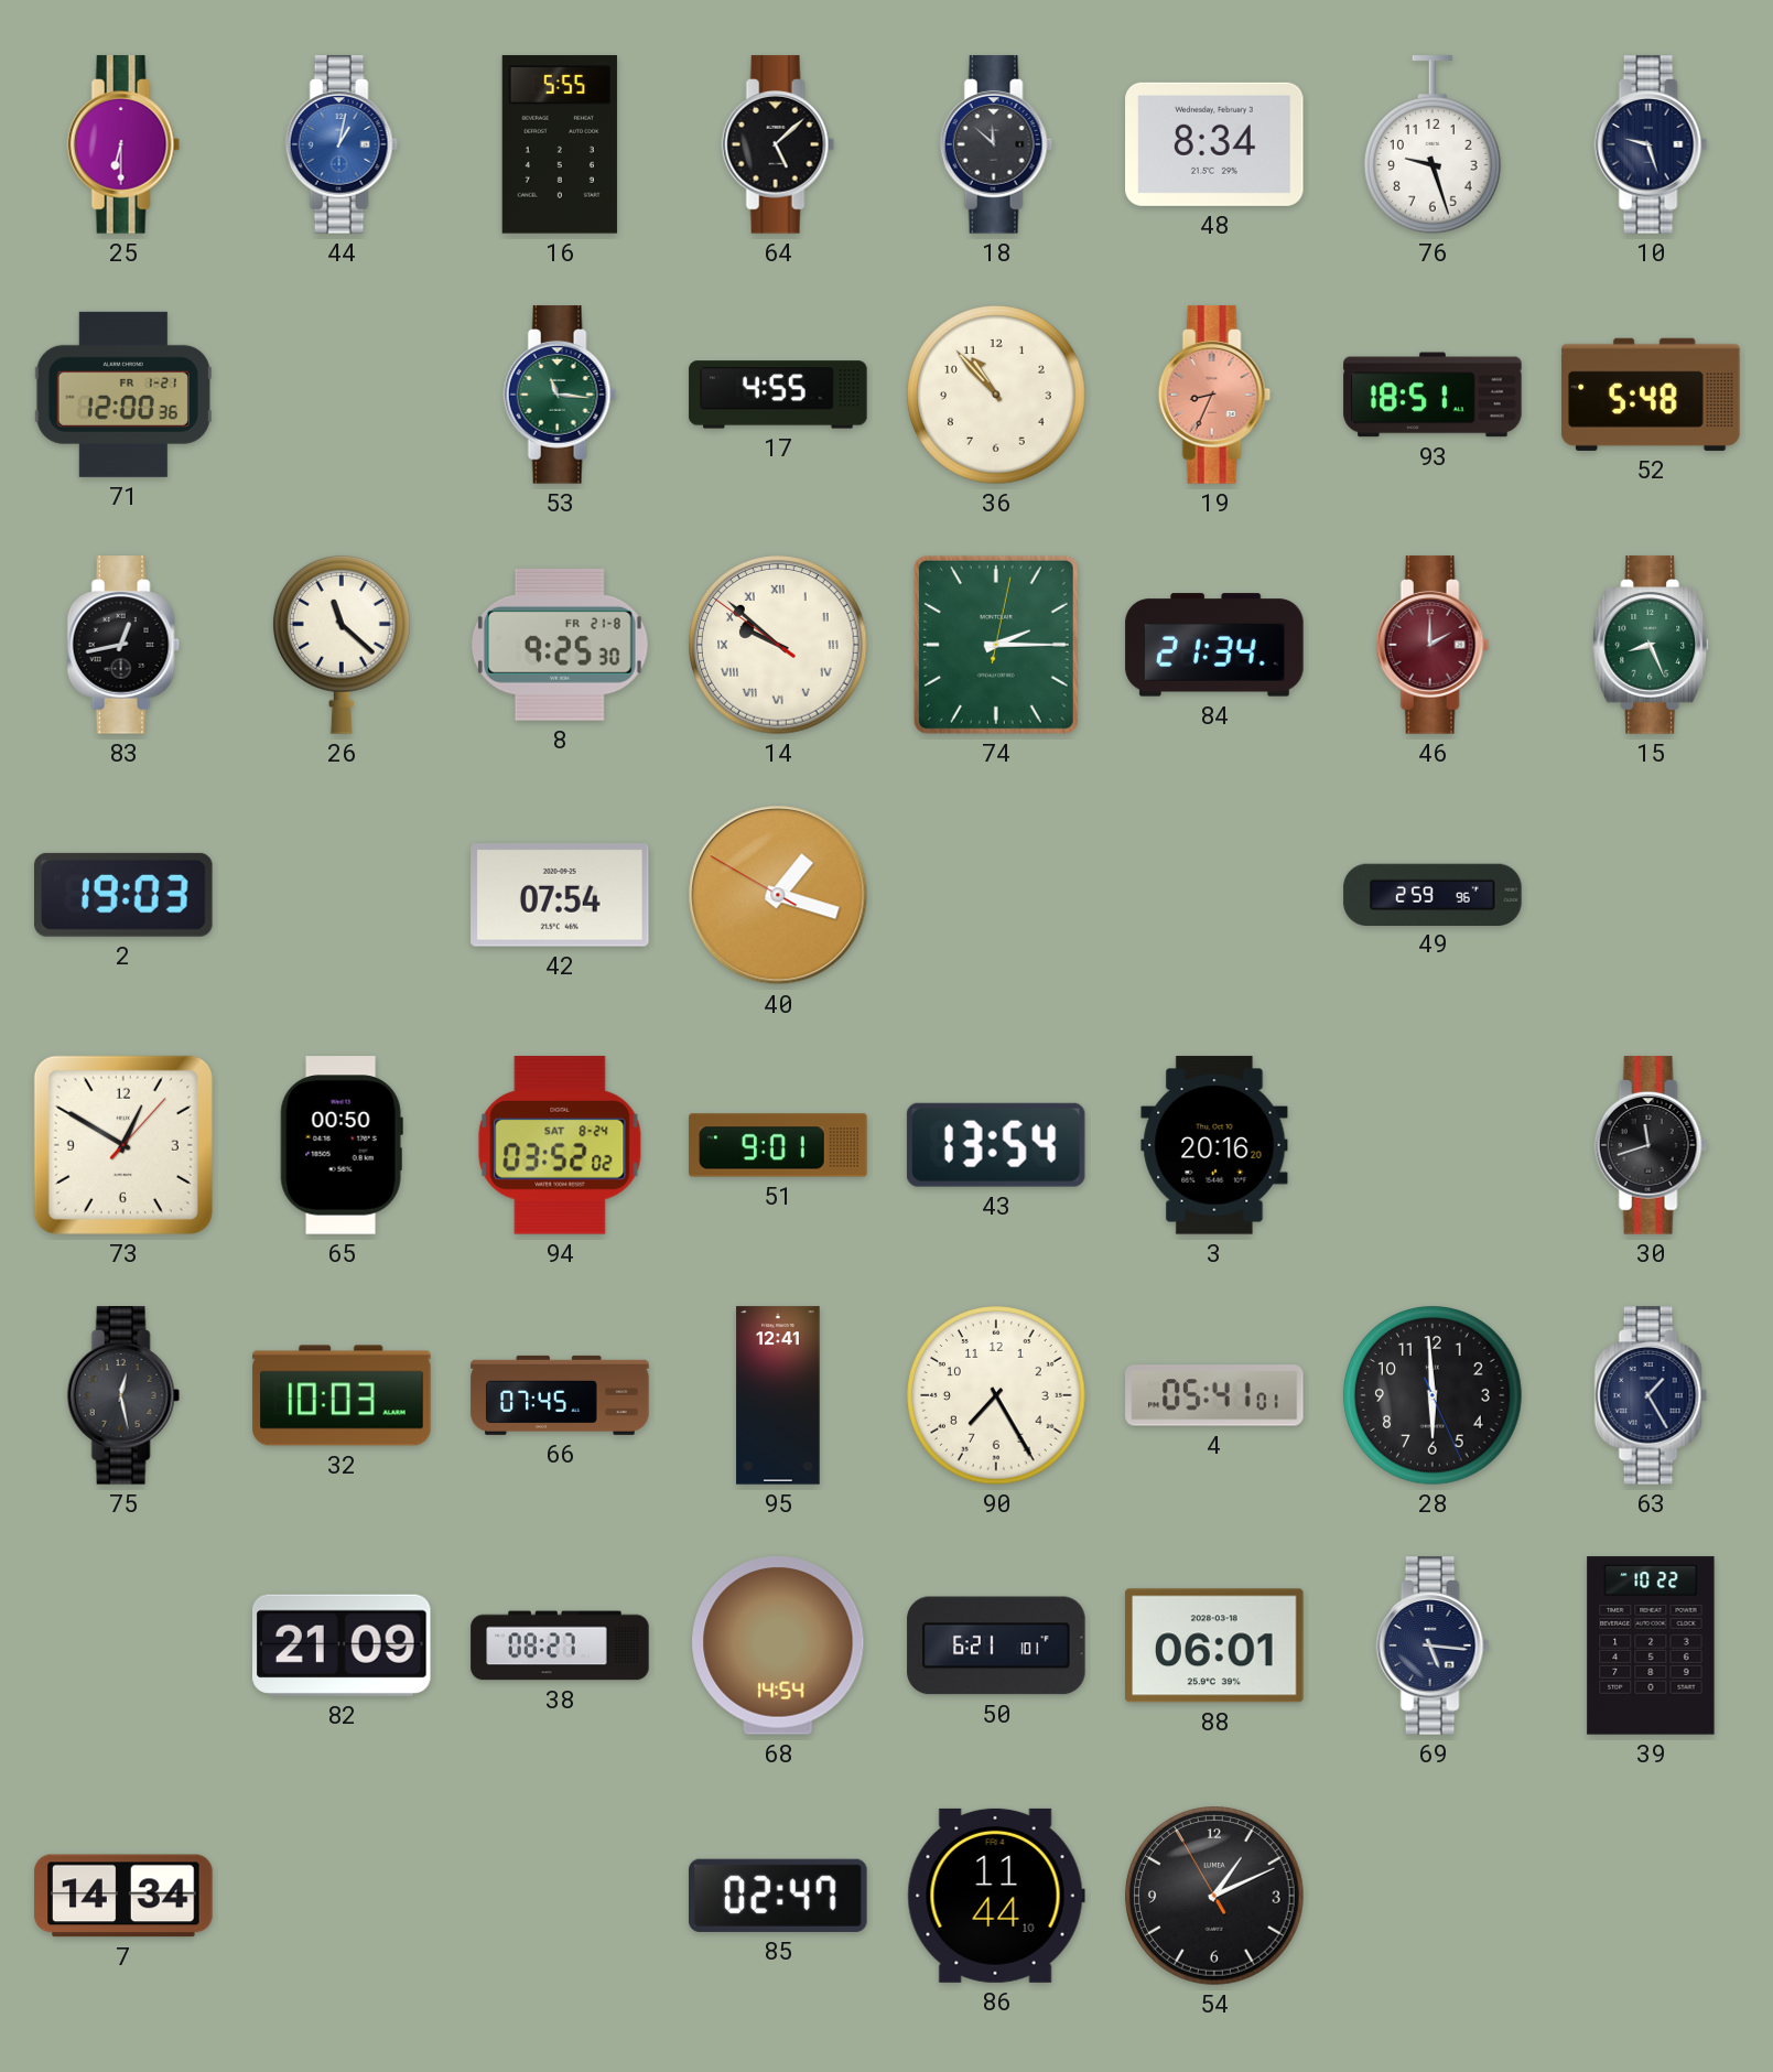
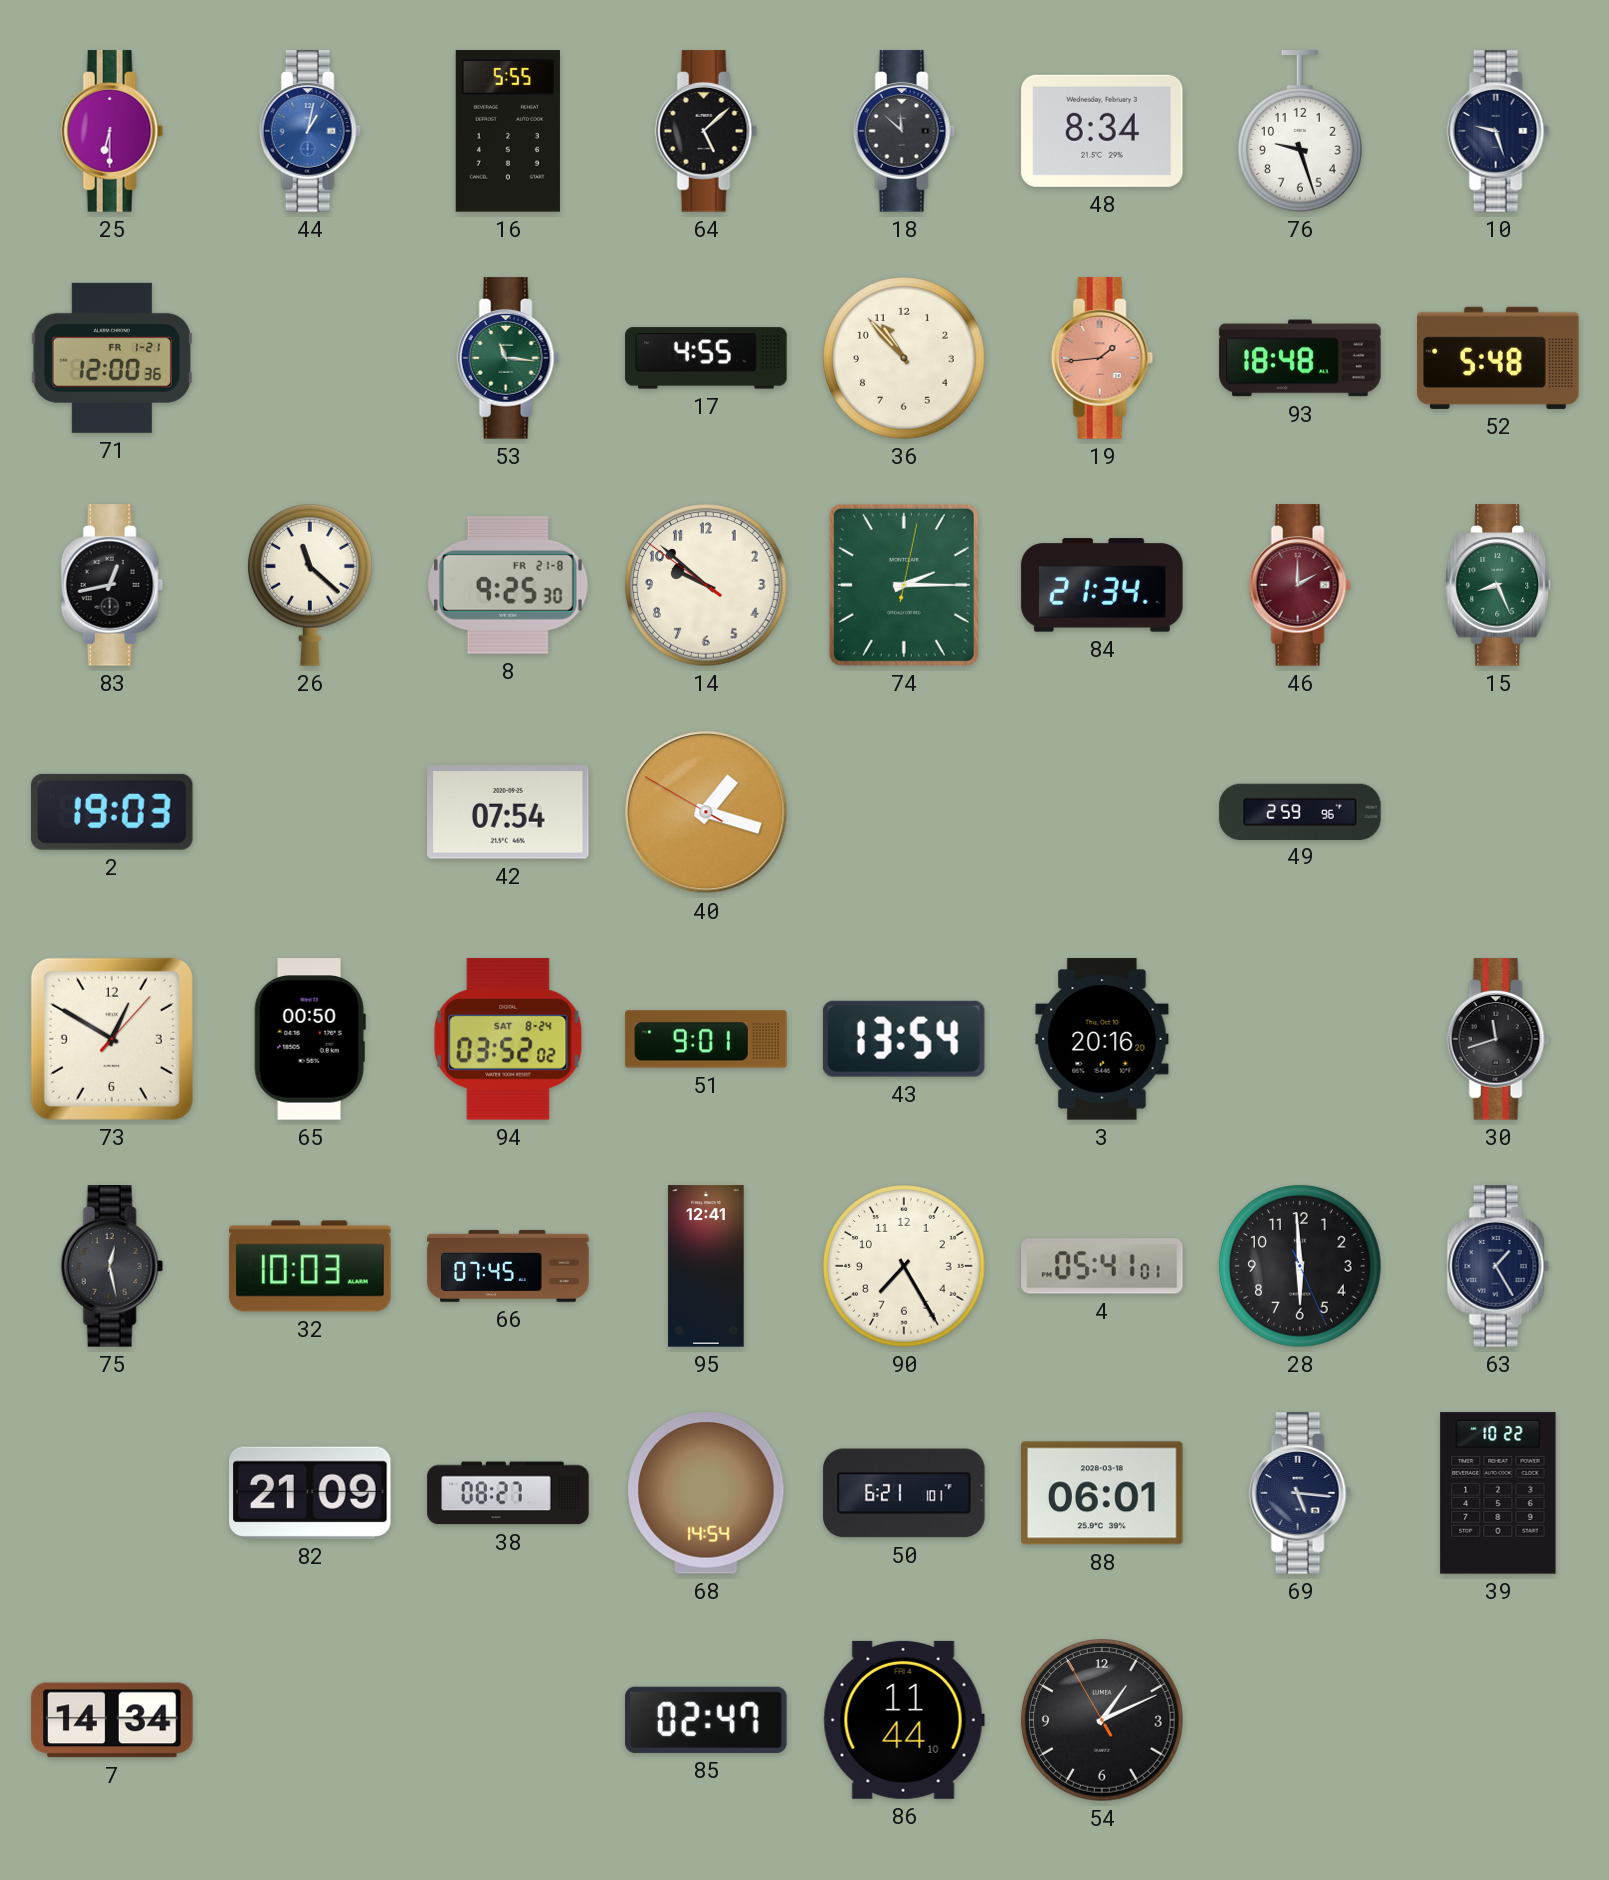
19: 8:34 -> 1:44
93: 18:51 -> 18:48
14 numerals: Roman -> Arabic
